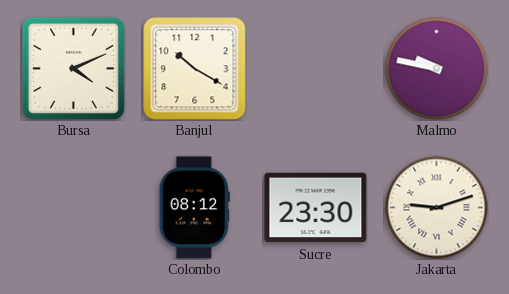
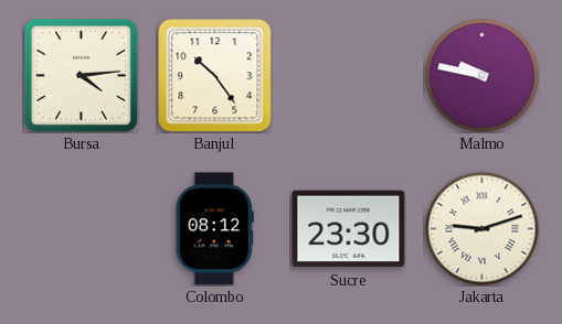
Bursa: 4:11 -> 4:14
Banjul: 10:20 -> 10:24
